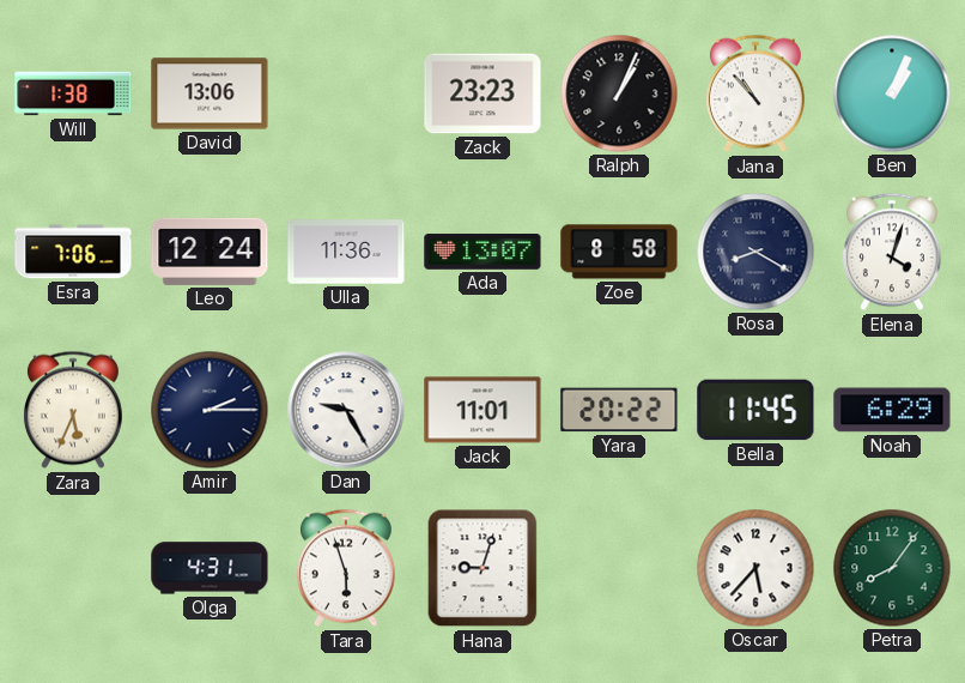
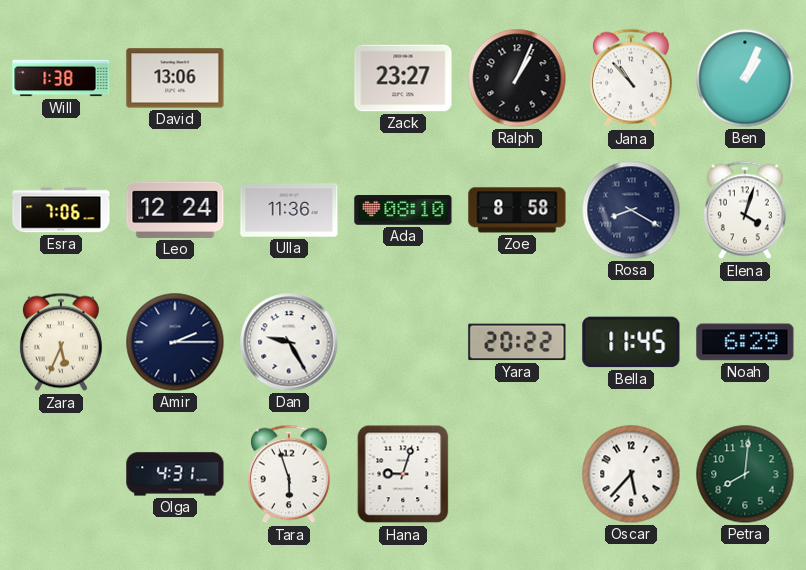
Zack: 23:23 -> 23:27
Ada: 13:07 -> 08:10
Jack: 11:01 -> none
Petra: 8:06 -> 8:01
